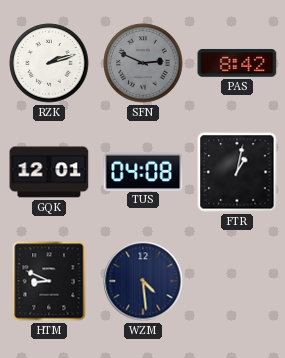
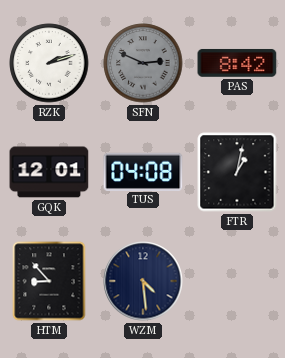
HTM: 8:49 -> 8:53
